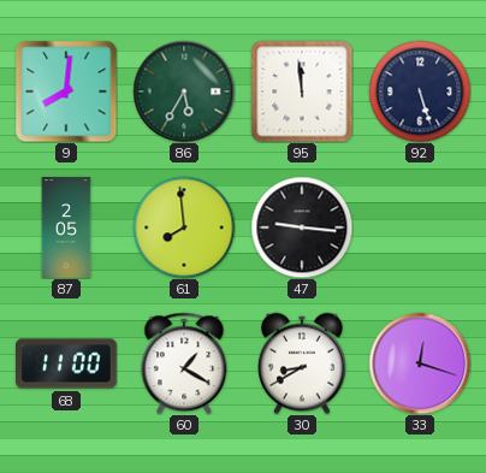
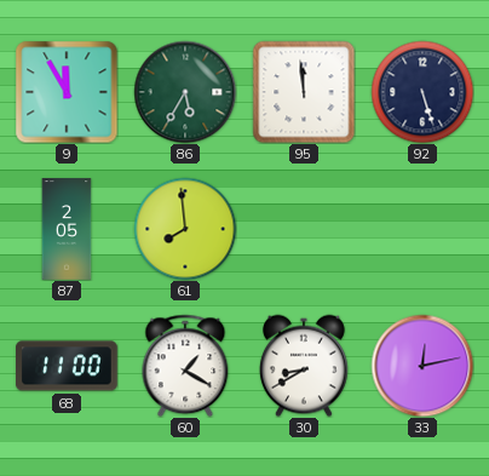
9: 8:01 -> 11:55
47: 9:16 -> none
33: 12:18 -> 12:13
